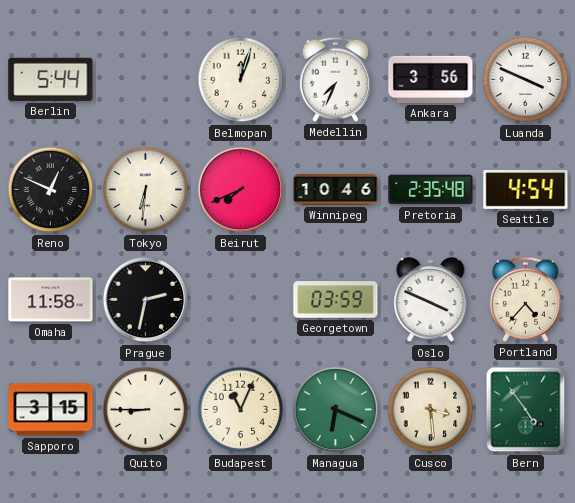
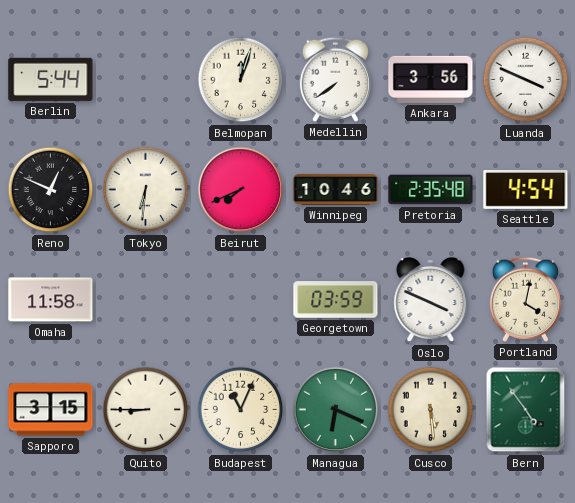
Medellin: 7:34 -> 7:39
Prague: 2:32 -> none
Portland: 4:37 -> 4:02
Cusco: 3:29 -> 5:29
